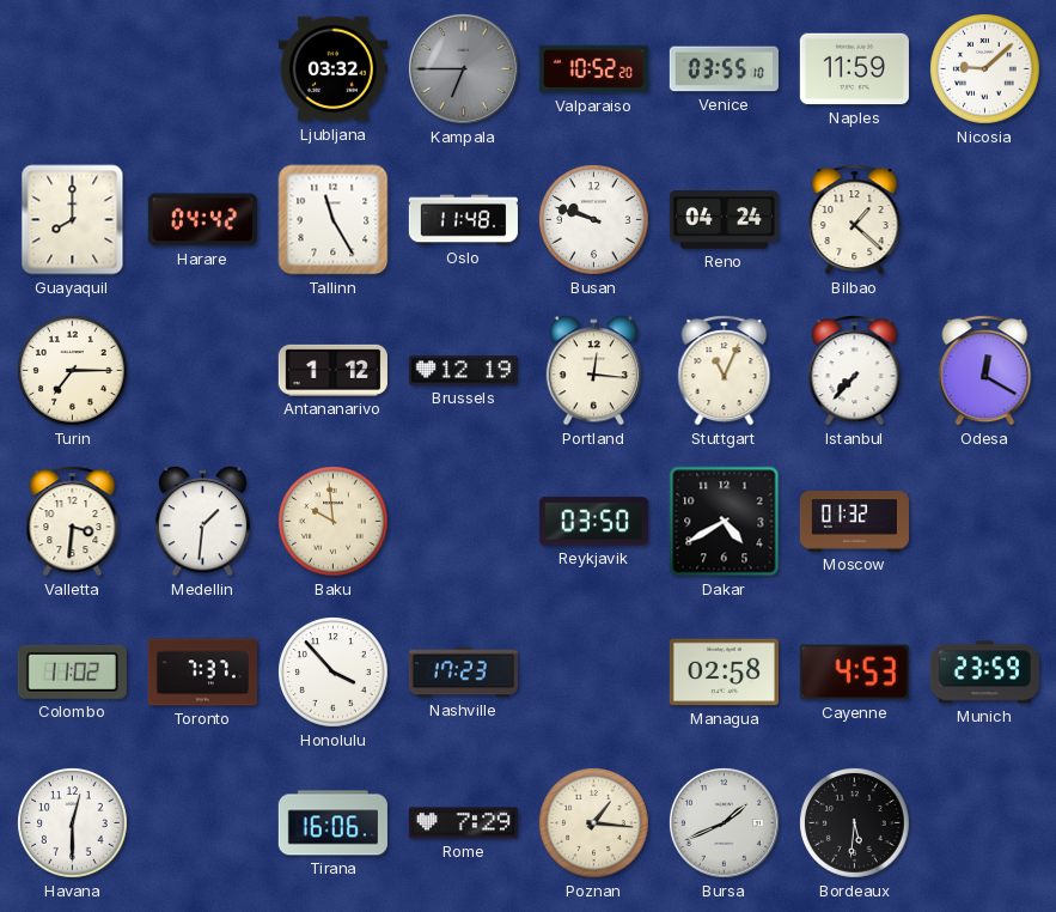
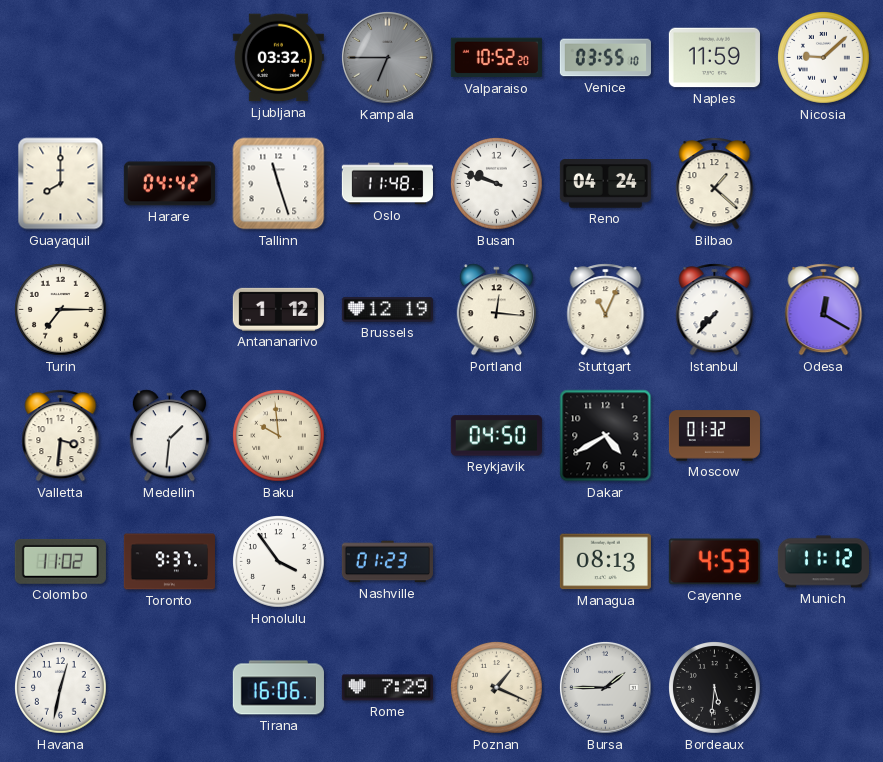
Tallinn: 11:25 -> 11:27
Reykjavik: 03:50 -> 04:50
Toronto: 7:37 -> 9:37
Honolulu: 3:53 -> 3:54
Nashville: 17:23 -> 01:23
Managua: 02:58 -> 08:13
Munich: 23:59 -> 11:12
Havana: 12:30 -> 12:32
Poznan: 1:16 -> 1:19
Bursa: 1:41 -> 1:45
